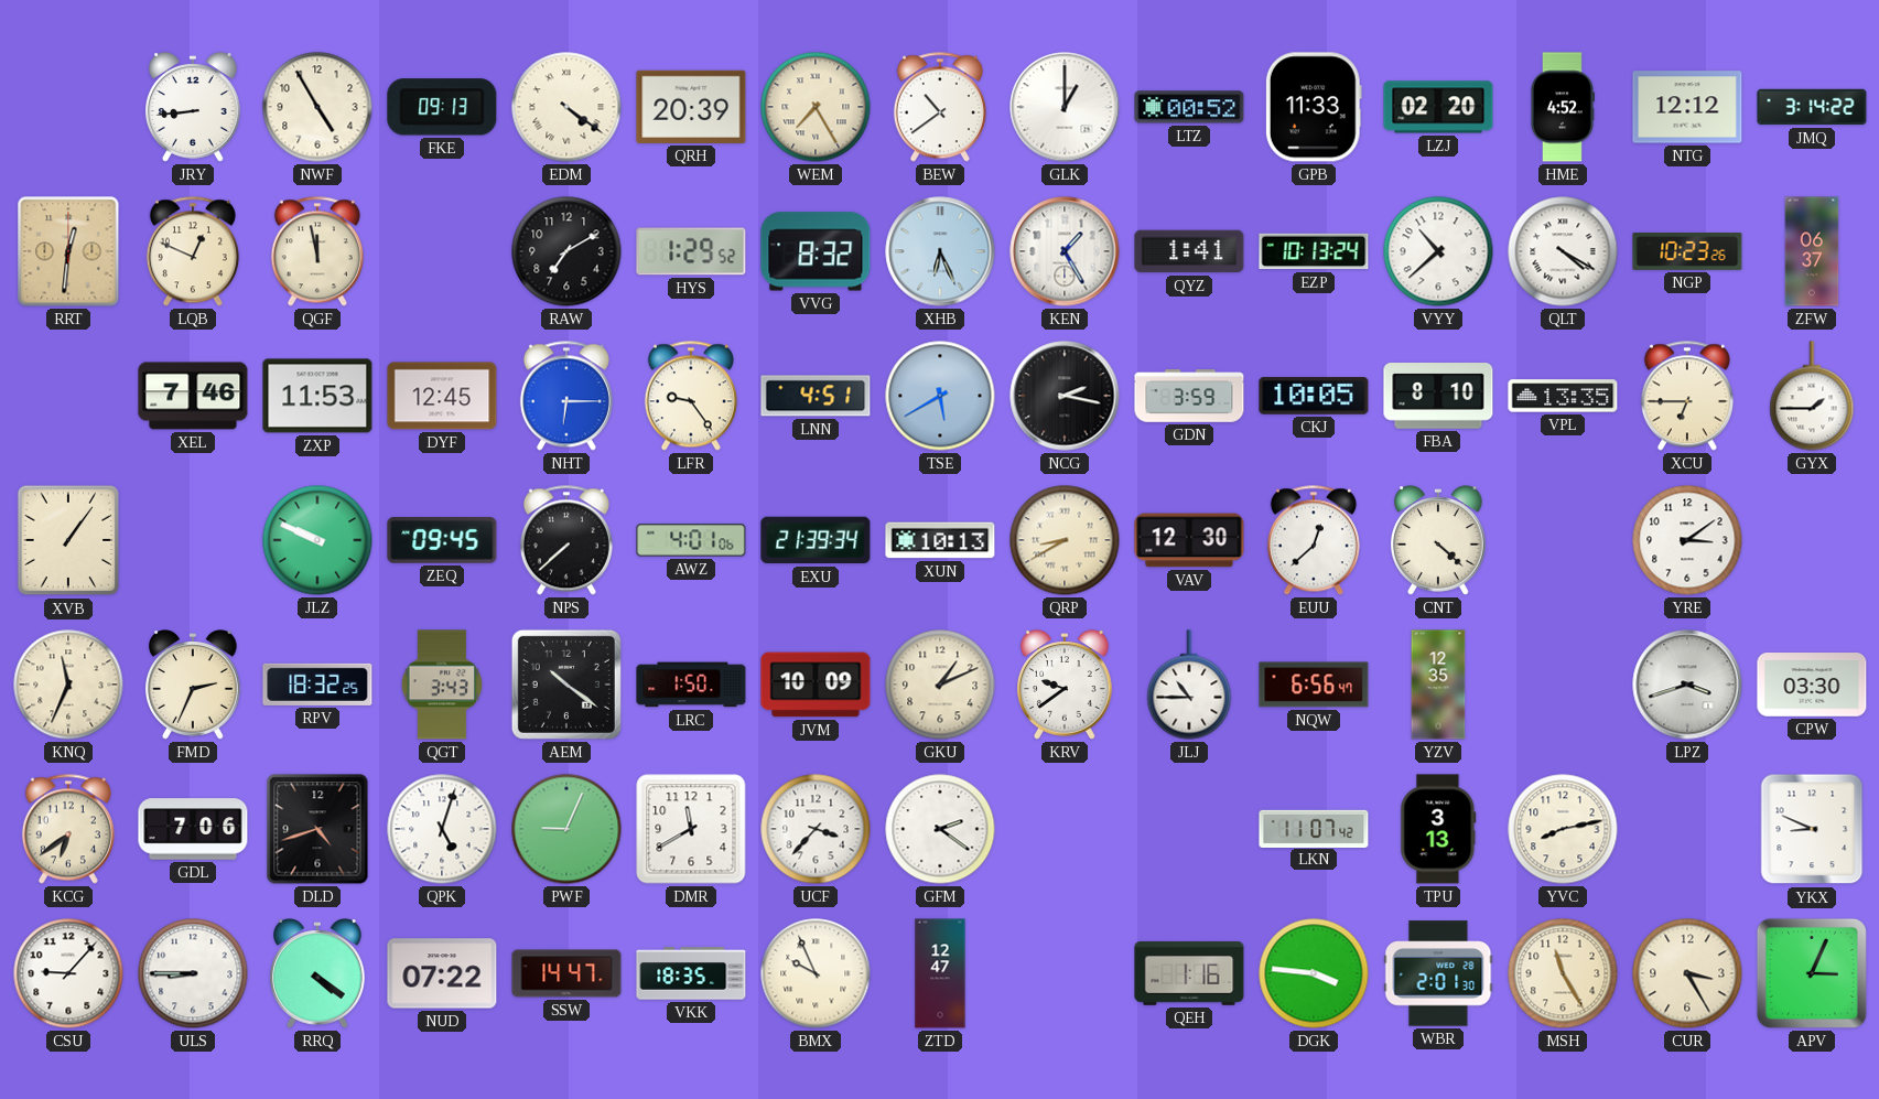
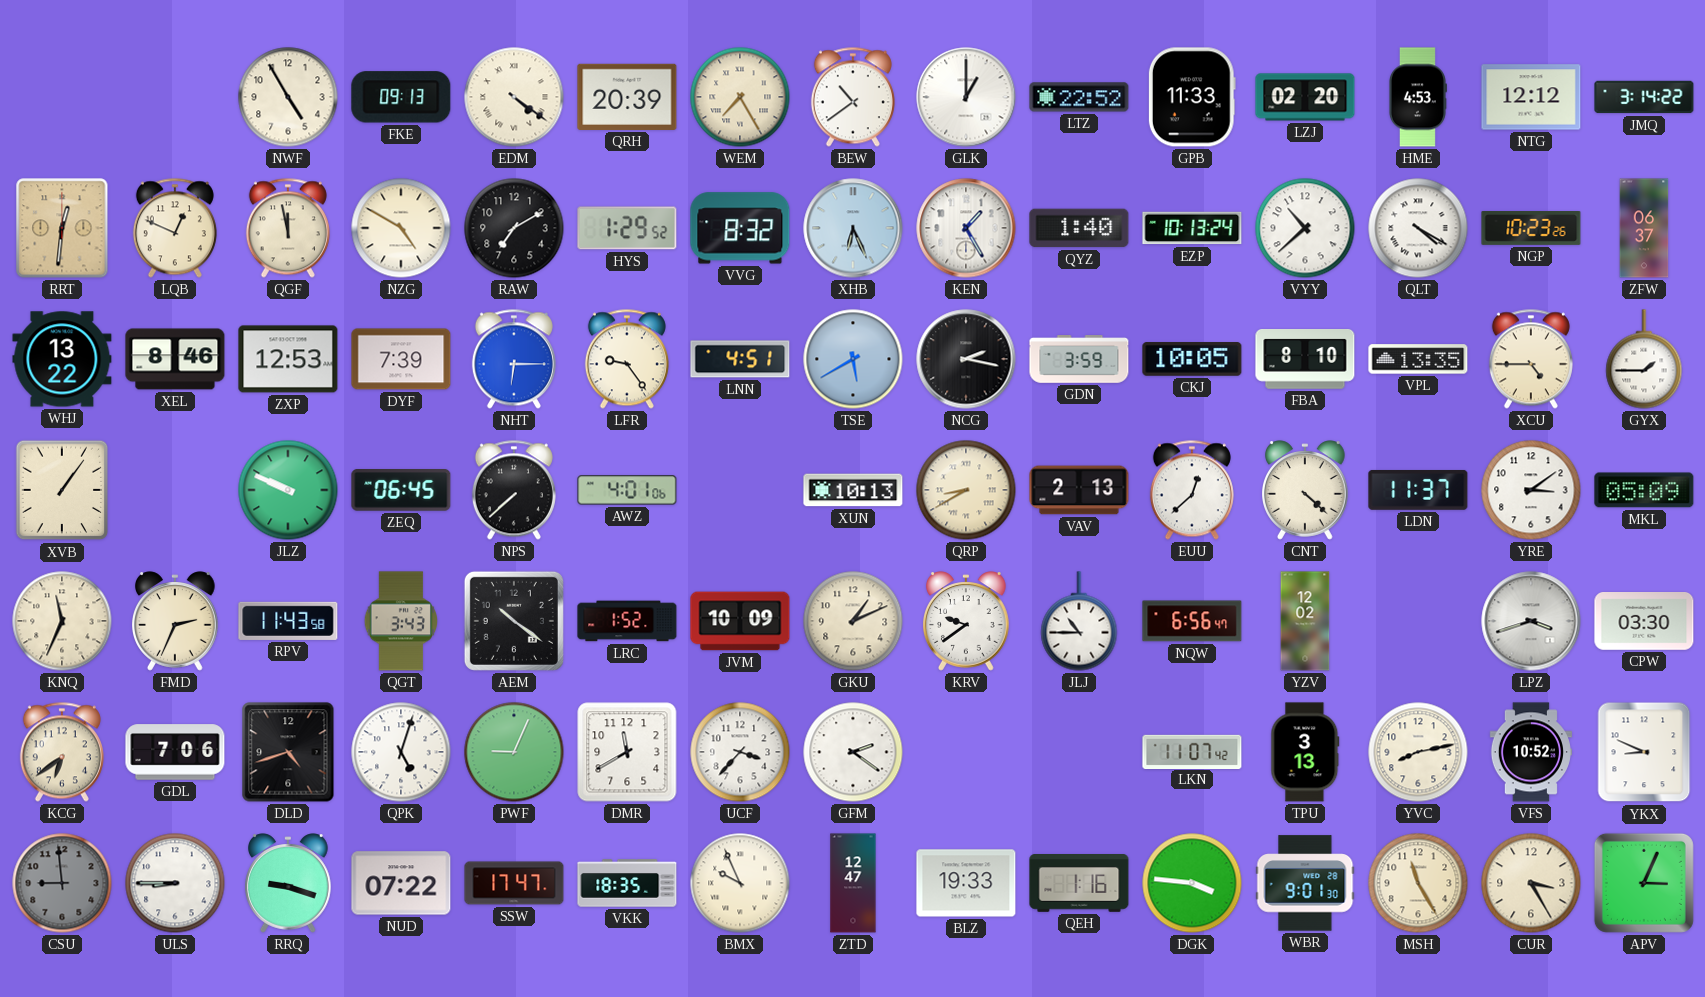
JRY: 8:44 -> none
LTZ: 00:52 -> 22:52
HME: 4:52 -> 4:53
NZG: none -> 4:50
QYZ: 1:41 -> 1:40
WHJ: none -> 13:22
XEL: 7:46 -> 8:46
ZXP: 11:53 -> 12:53
DYF: 12:45 -> 7:39
XCU: 6:45 -> 4:45
ZEQ: 09:45 -> 06:45
EXU: 21:39 -> none
VAV: 12:30 -> 2:13
LDN: none -> 11:37
MKL: none -> 05:09
RPV: 18:32 -> 11:43
LRC: 1:50 -> 1:52
YZV: 12:35 -> 12:02
VFS: none -> 10:52
CSU: 9:07 -> 8:59
CSU dial: white -> grey
RRQ: 4:21 -> 9:18
SSW: 14:47 -> 17:47
BLZ: none -> 19:33
WBR: 2:01 -> 9:01
